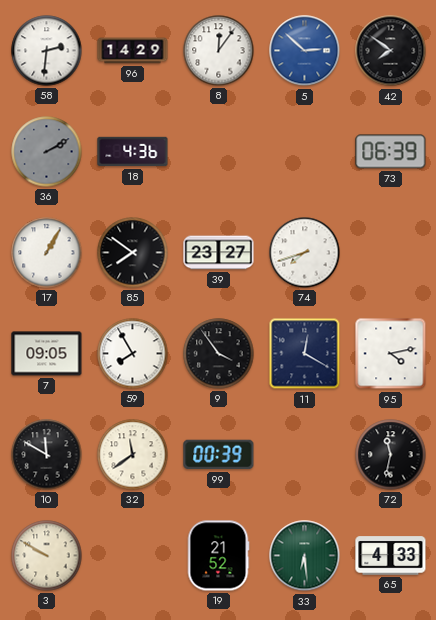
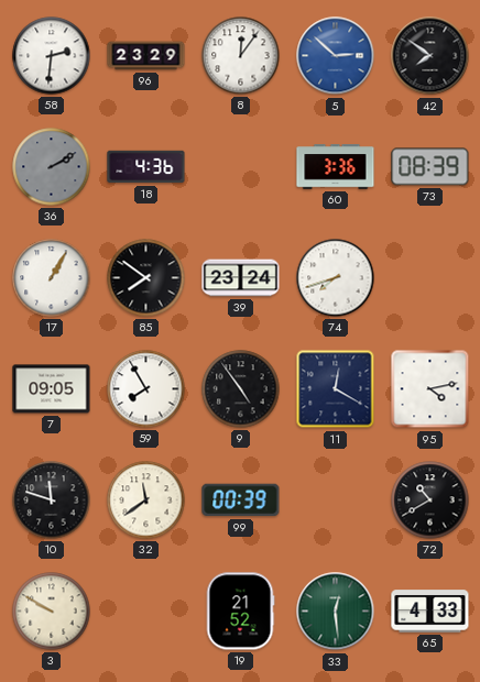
96: 14:29 -> 23:29
60: none -> 3:36
73: 06:39 -> 08:39
39: 23:27 -> 23:24
9: 3:54 -> 4:54
10: 11:50 -> 11:48
72: 11:32 -> 10:40
33: 6:29 -> 12:29
